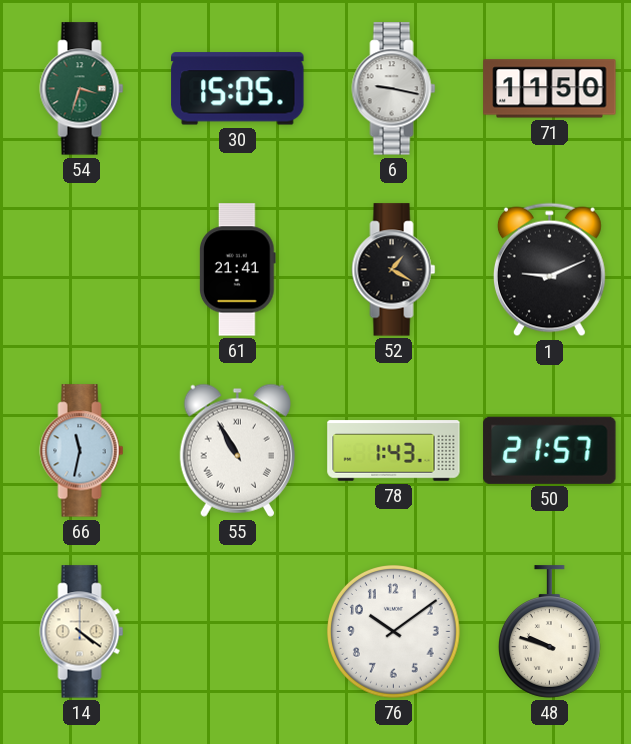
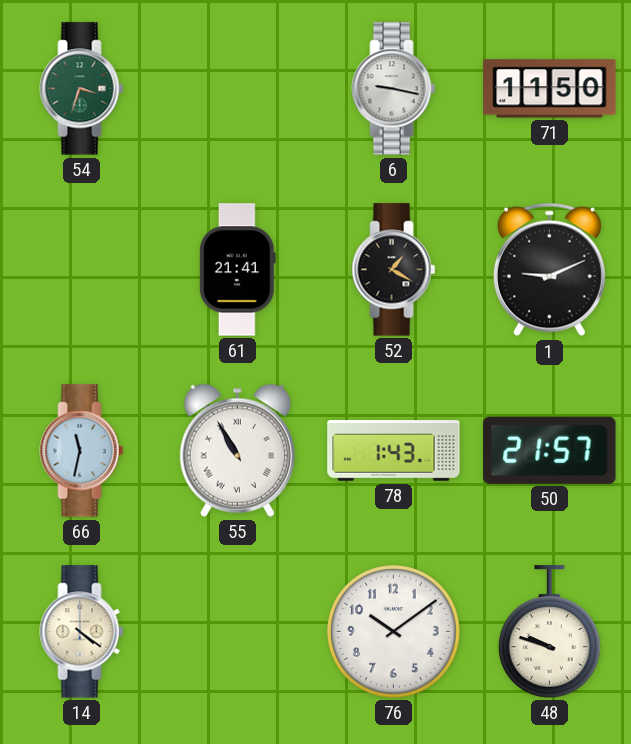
30: 15:05 -> none
